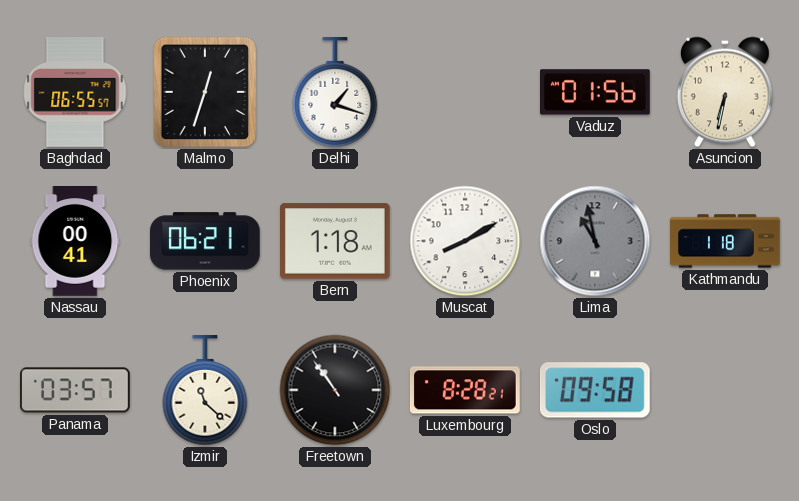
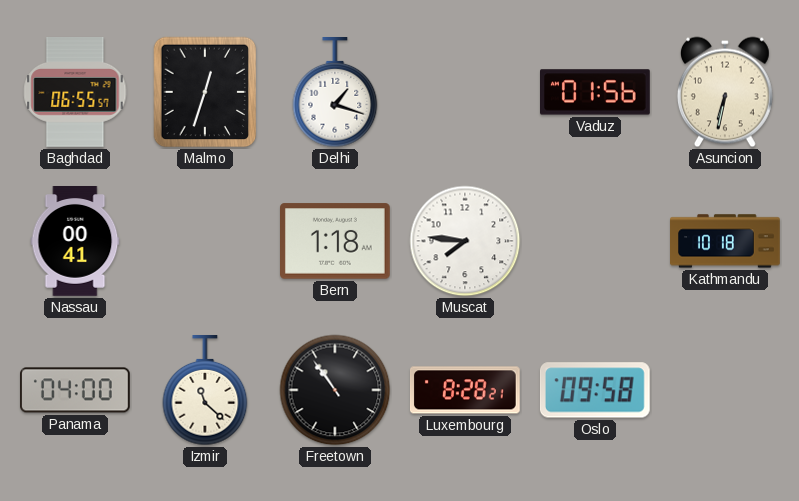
Phoenix: 06:21 -> none
Muscat: 8:10 -> 7:46
Lima: 10:58 -> none
Kathmandu: 1:18 -> 10:18
Panama: 03:57 -> 04:00
